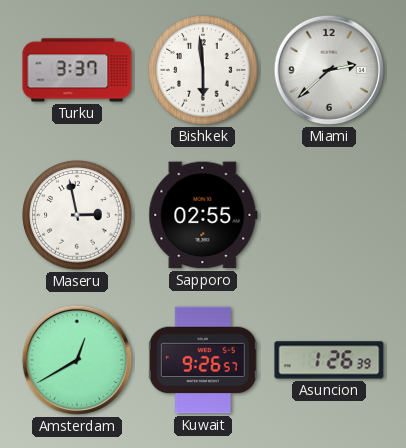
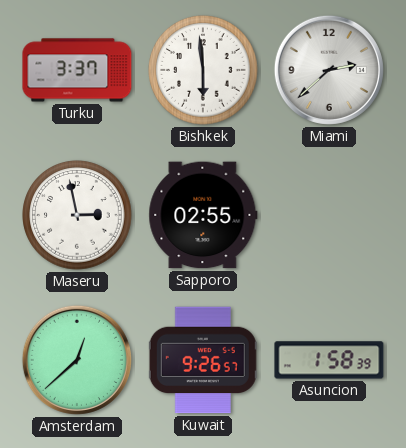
Amsterdam: 12:40 -> 12:38
Asuncion: 1:26 -> 1:58
